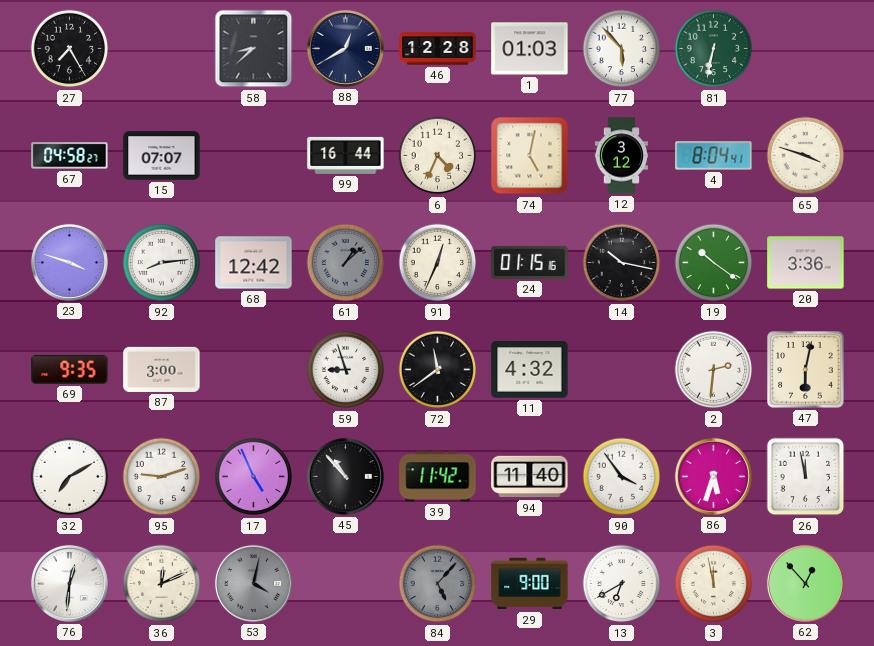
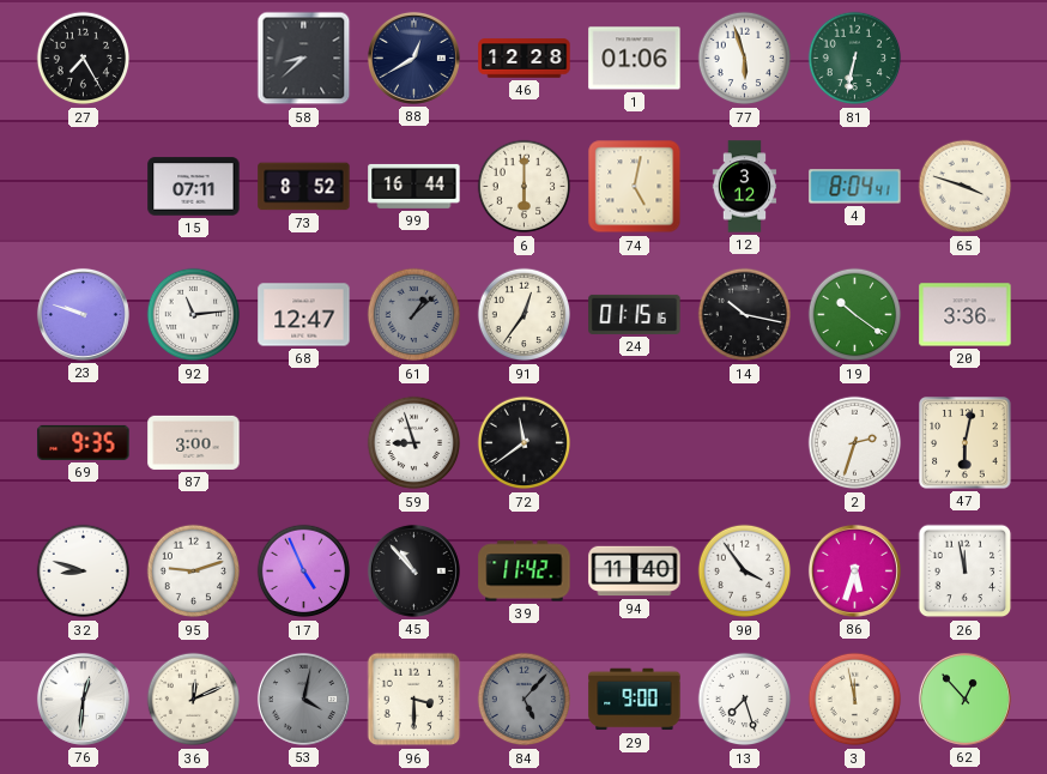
1: 01:03 -> 01:06
77: 5:53 -> 5:57
67: 04:58 -> none
15: 07:07 -> 07:11
73: none -> 8:52
6: 4:34 -> 6:00
23: 3:48 -> 9:48
92: 8:14 -> 11:14
68: 12:42 -> 12:47
91: 12:34 -> 12:36
11: 4:32 -> none
2: 2:31 -> 2:33
32: 7:10 -> 8:48
96: none -> 3:30
13: 6:40 -> 7:27
